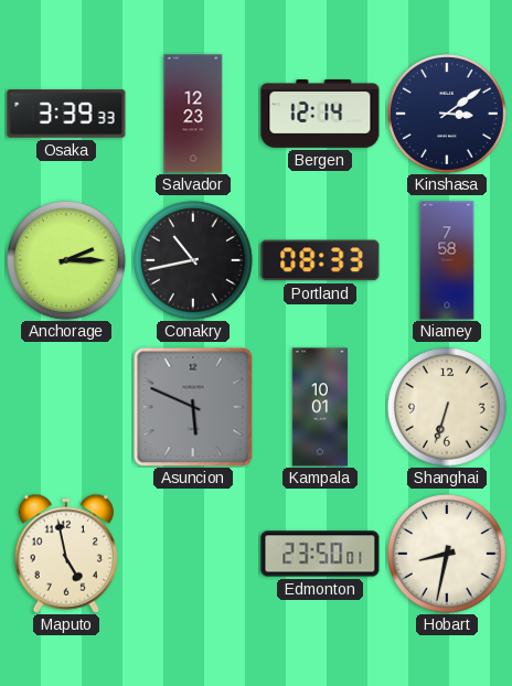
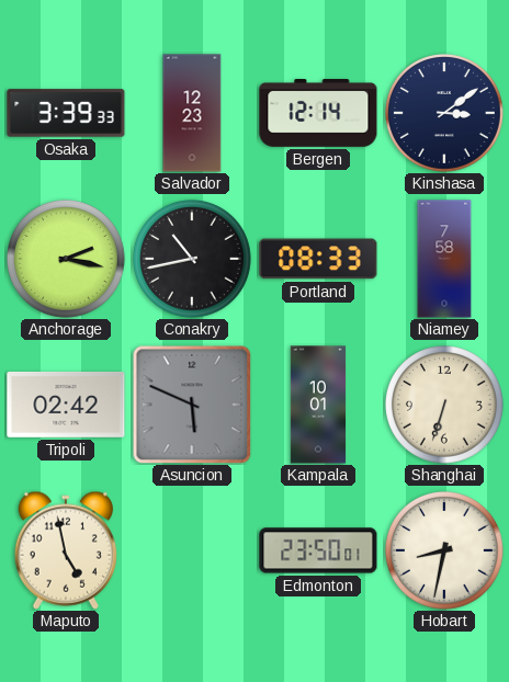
Anchorage: 2:15 -> 2:17
Tripoli: none -> 02:42
